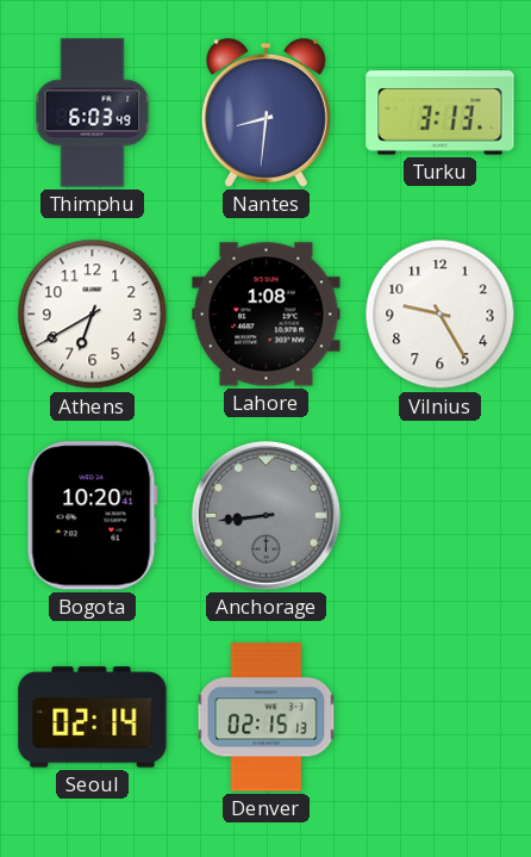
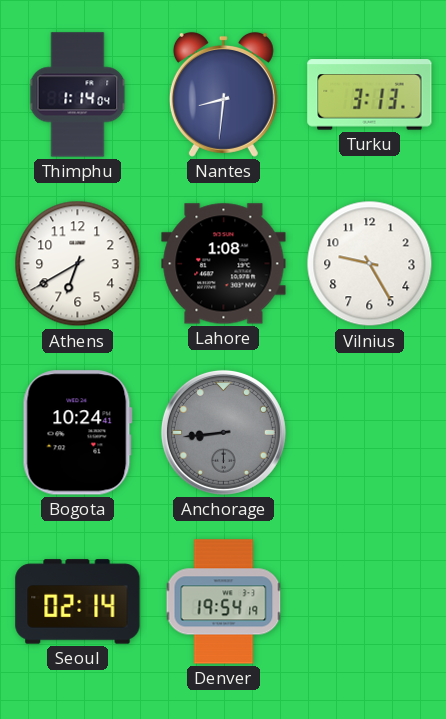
Thimphu: 6:03 -> 1:14
Bogota: 10:20 -> 10:24
Denver: 02:15 -> 19:54
